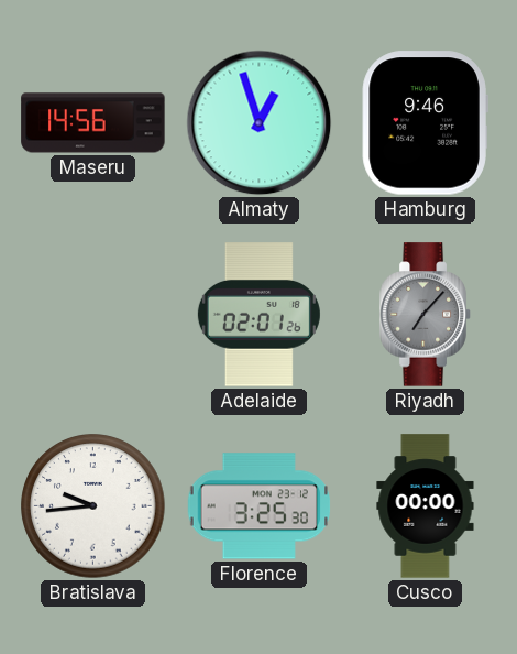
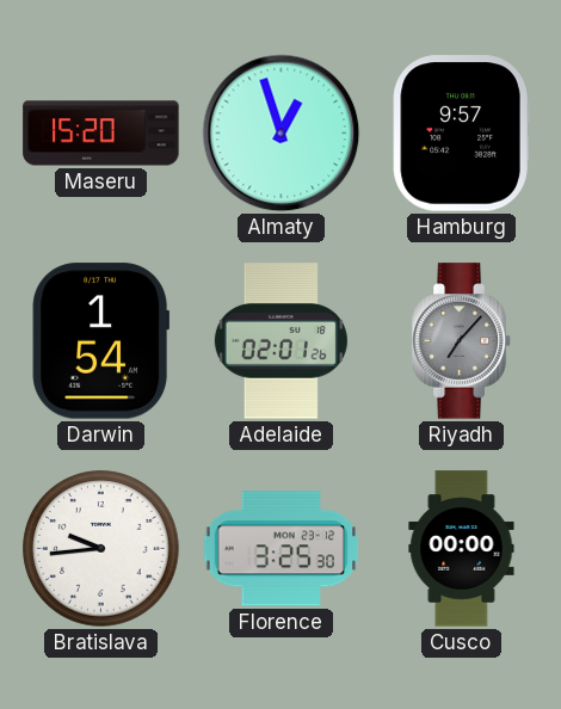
Maseru: 14:56 -> 15:20
Hamburg: 9:46 -> 9:57
Darwin: none -> 1:54
